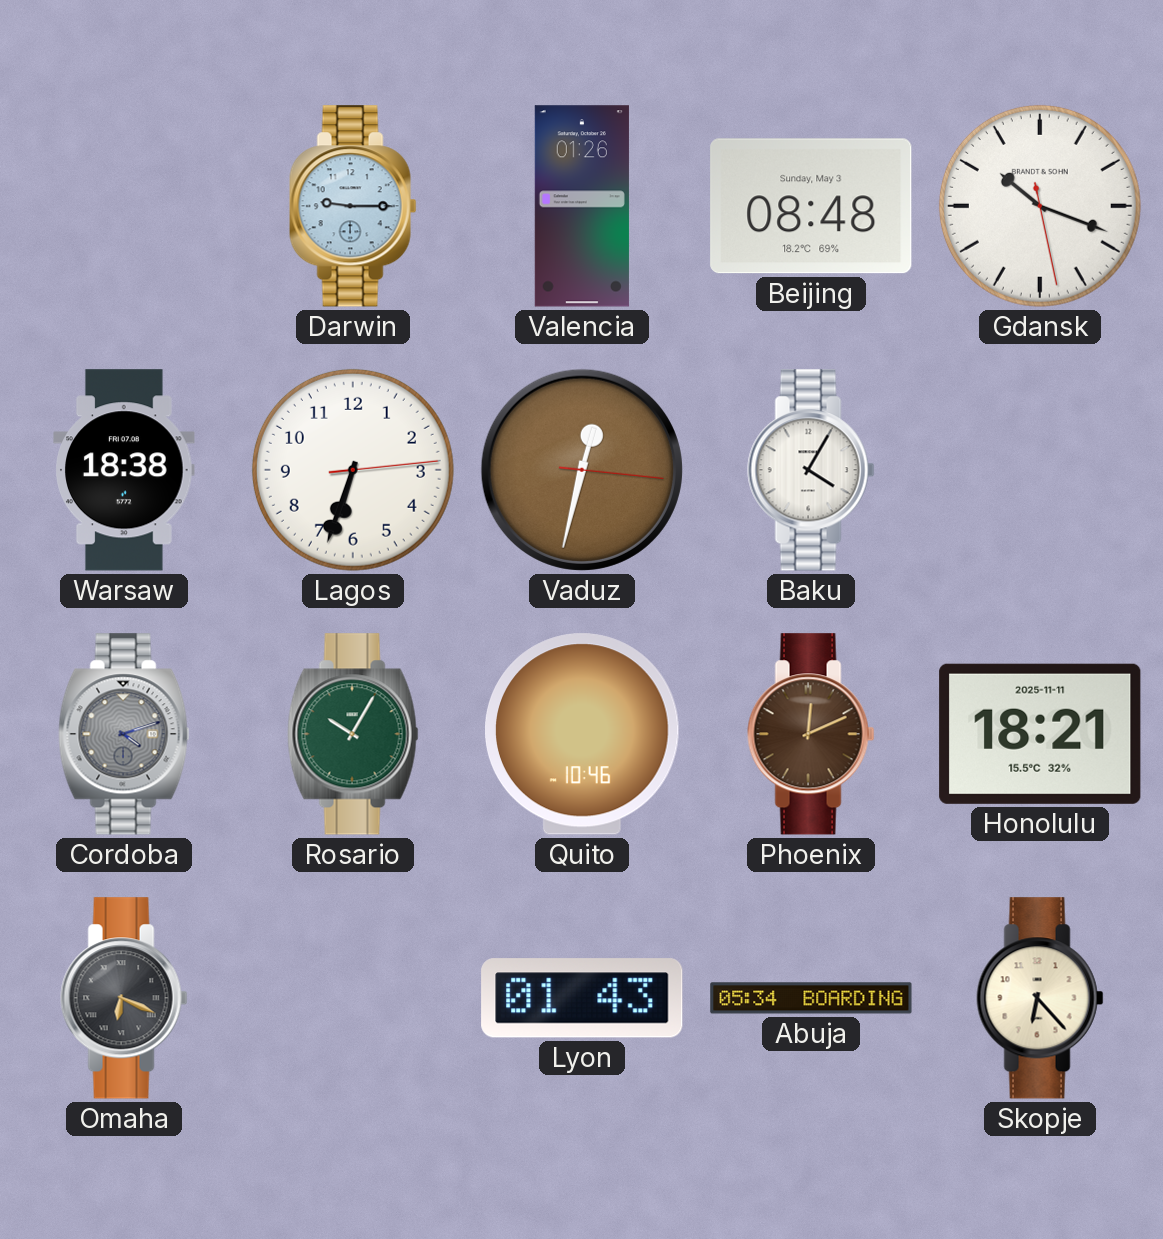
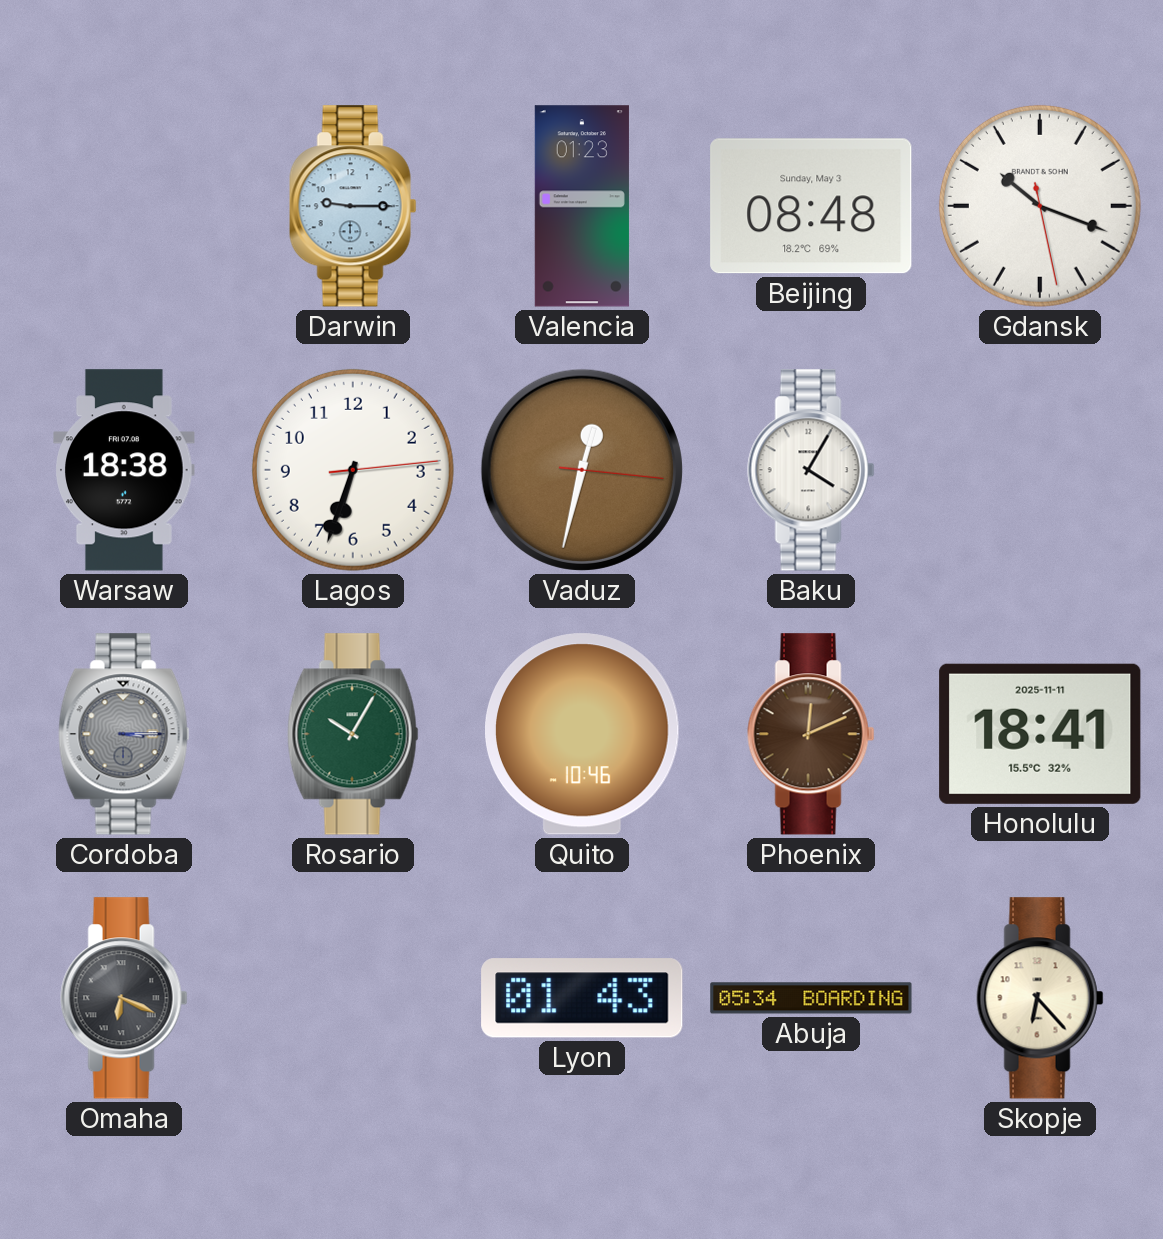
Valencia: 01:26 -> 01:23
Cordoba: 4:12 -> 3:15
Honolulu: 18:21 -> 18:41
